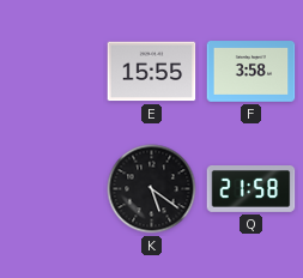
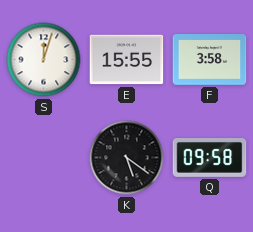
S: none -> 12:03
Q: 21:58 -> 09:58
